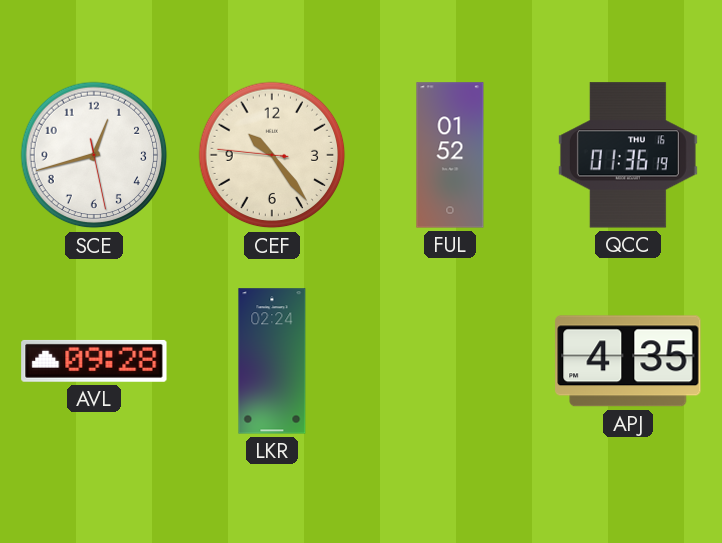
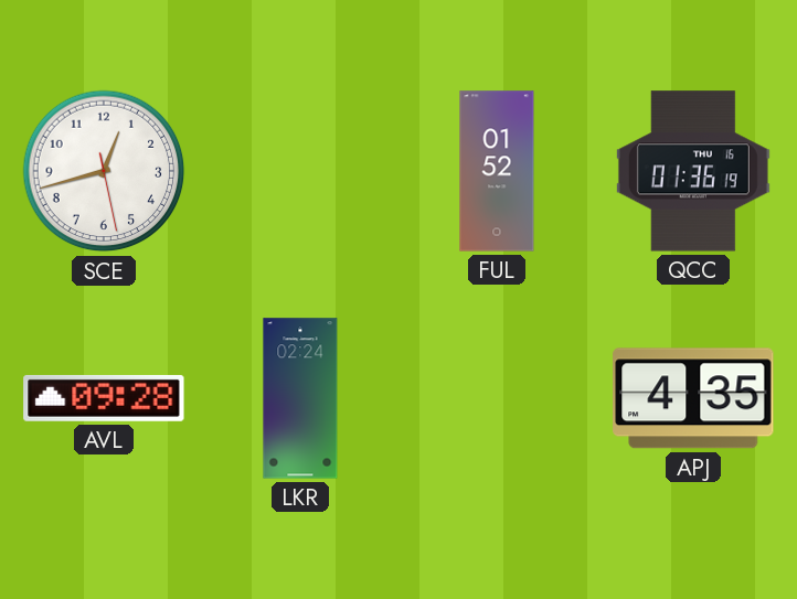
CEF: 10:23 -> none
